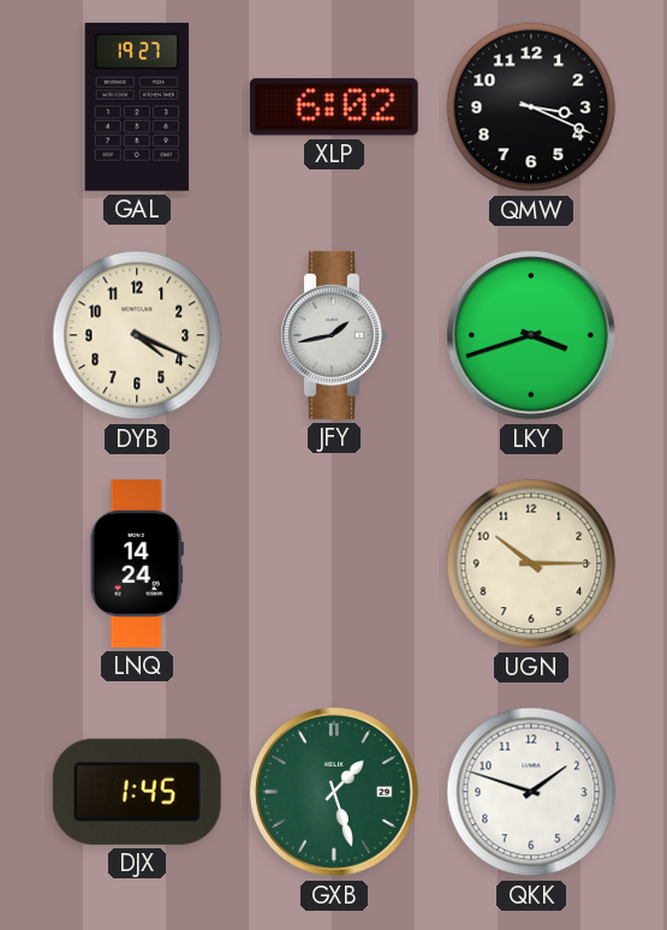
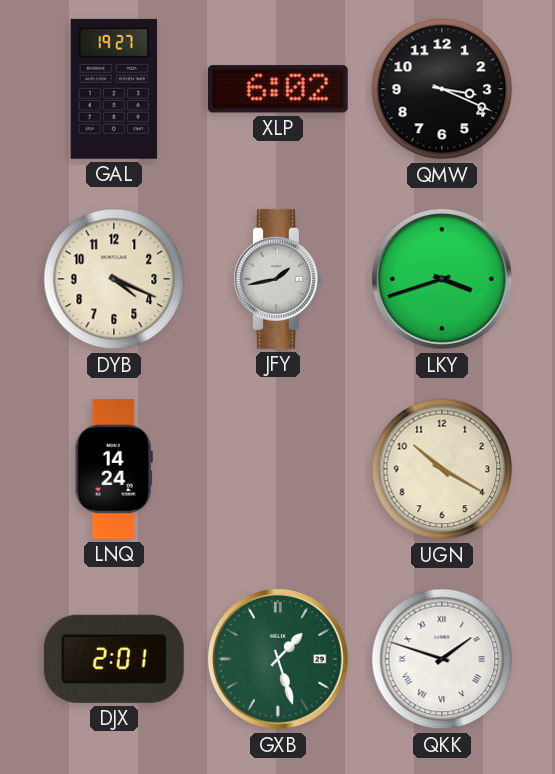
UGN: 10:15 -> 10:20
DJX: 1:45 -> 2:01
QKK numerals: Arabic -> Roman
